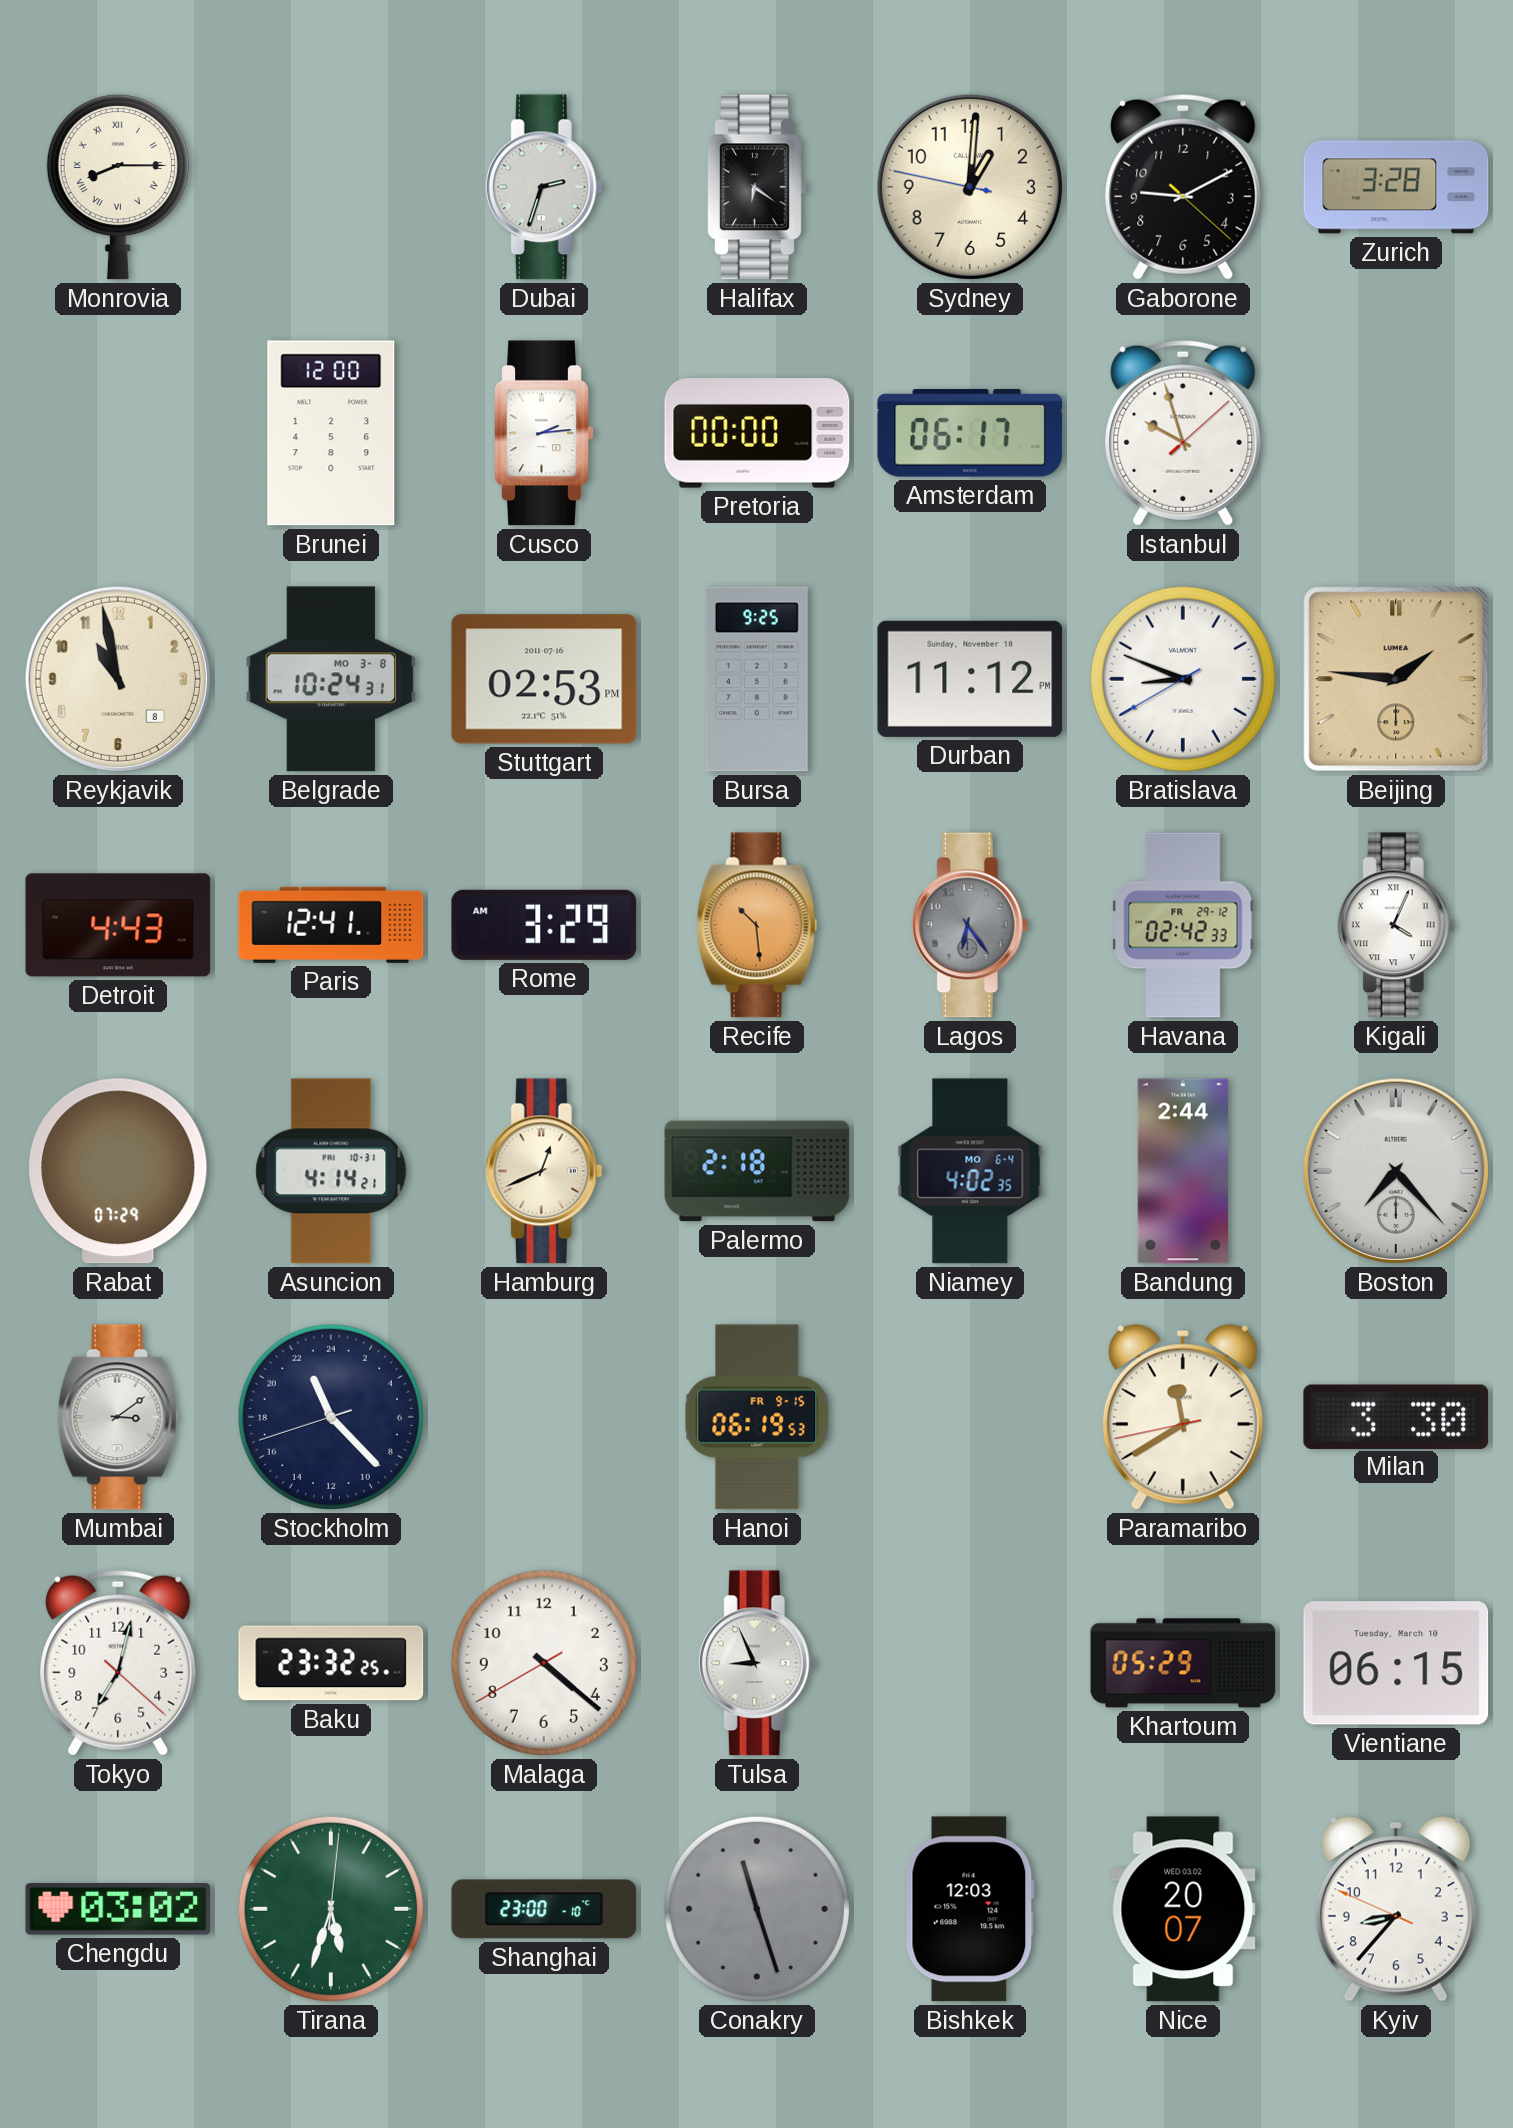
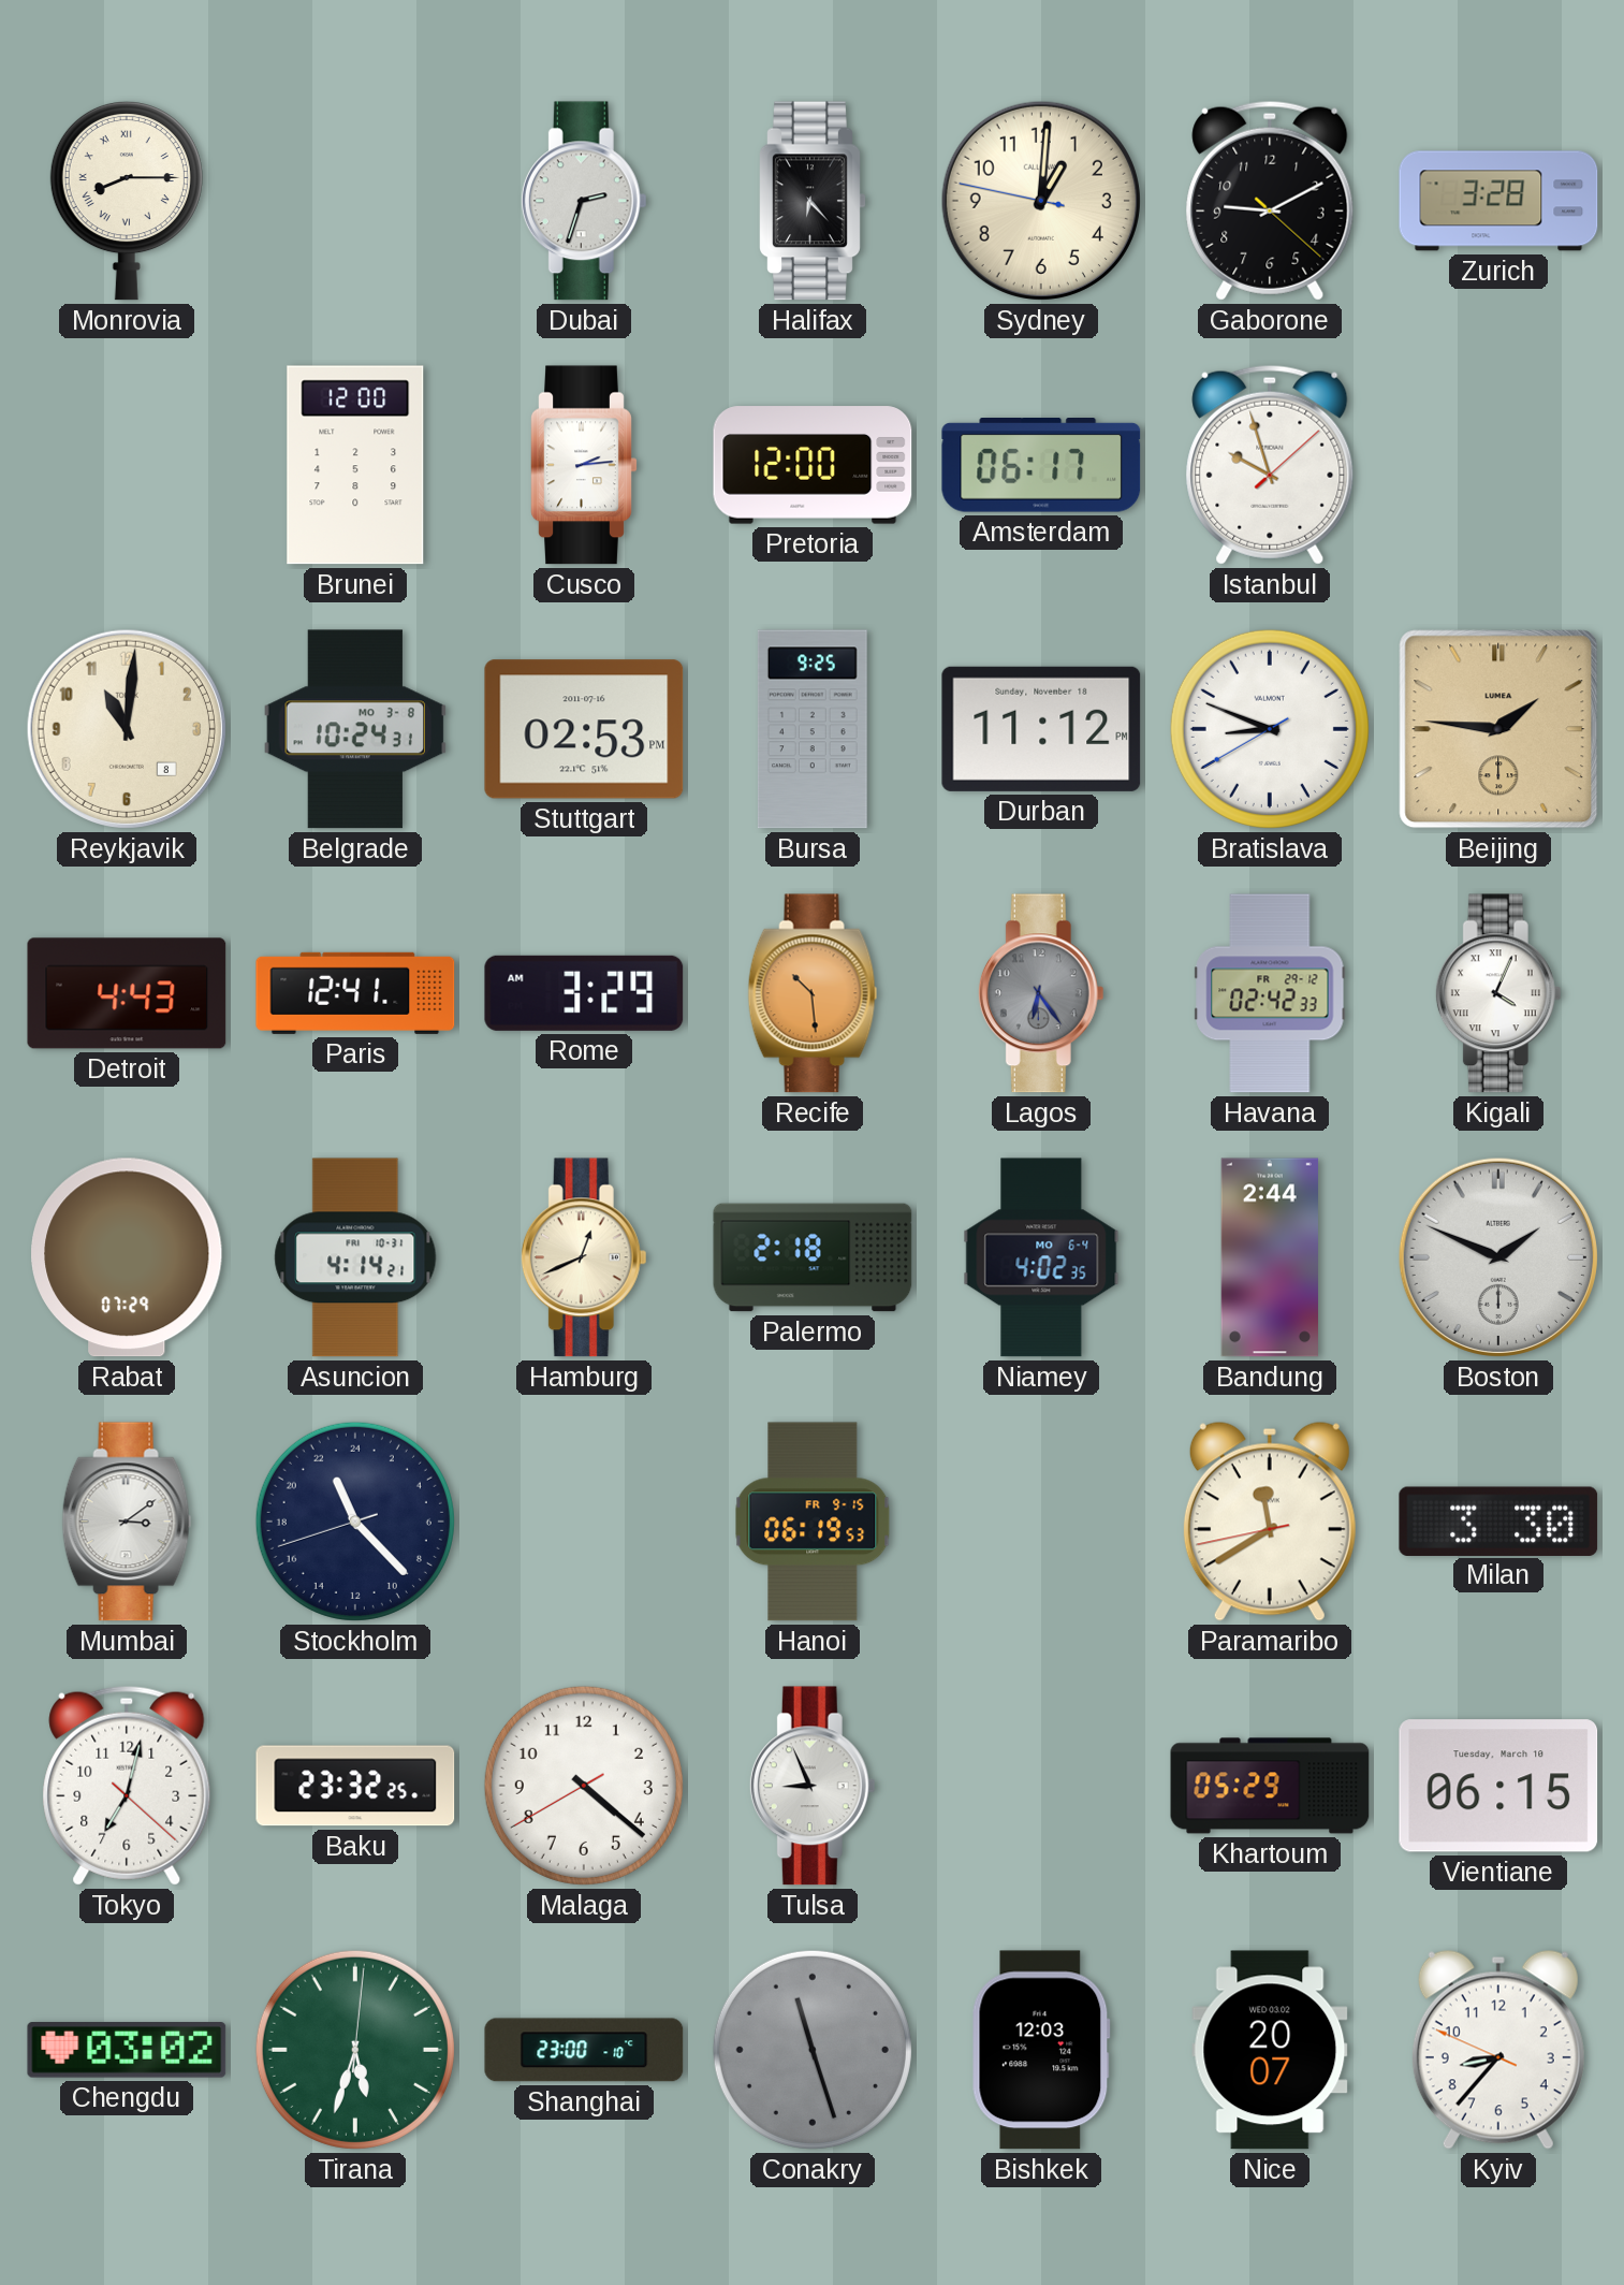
Halifax: 6:21 -> 6:23
Pretoria: 00:00 -> 12:00
Reykjavik: 10:58 -> 11:01
Boston: 7:23 -> 1:49
